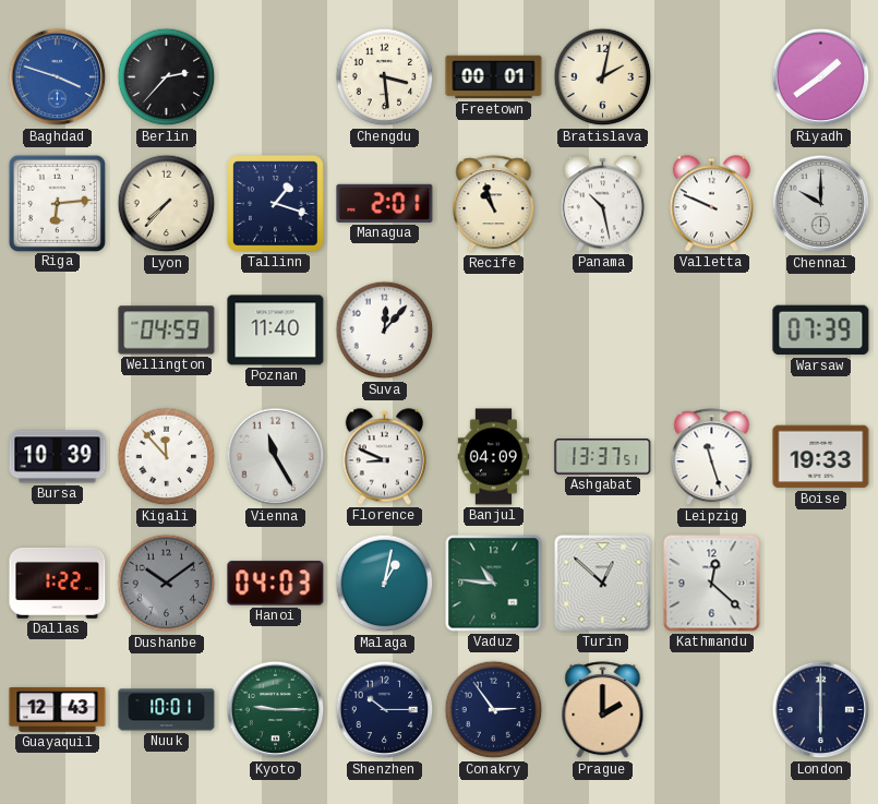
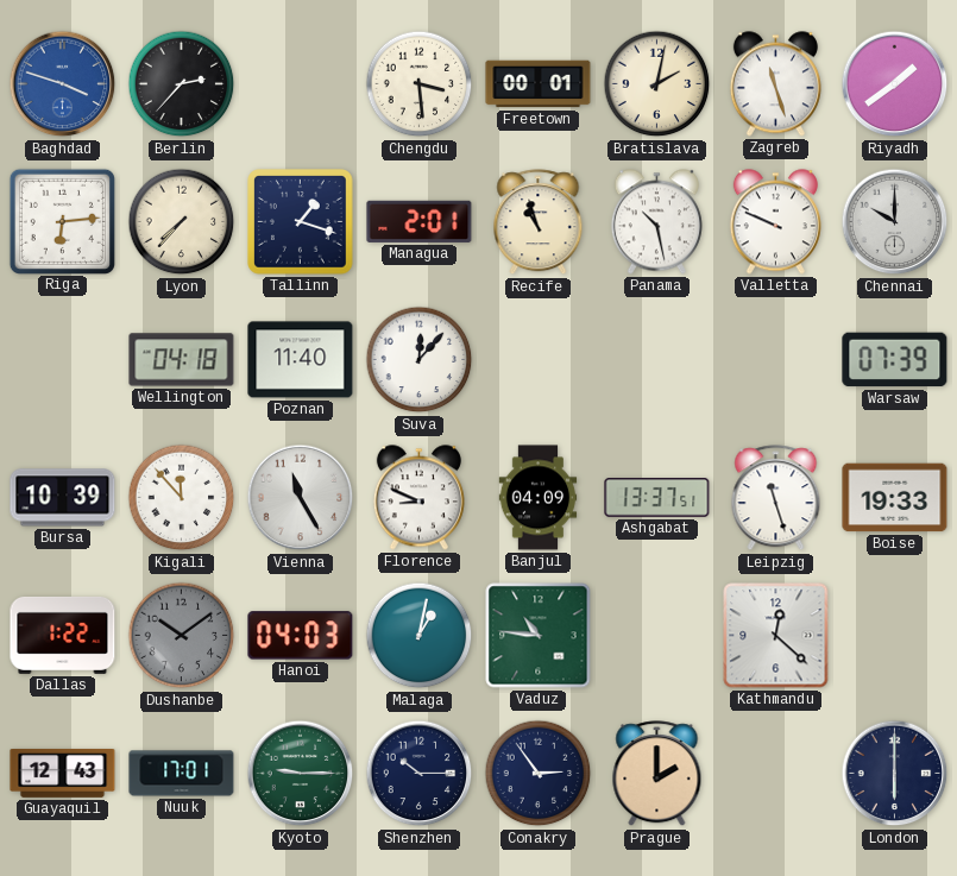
Zagreb: none -> 11:27
Wellington: 04:59 -> 04:18
Turin: 12:52 -> none
Nuuk: 10:01 -> 17:01
